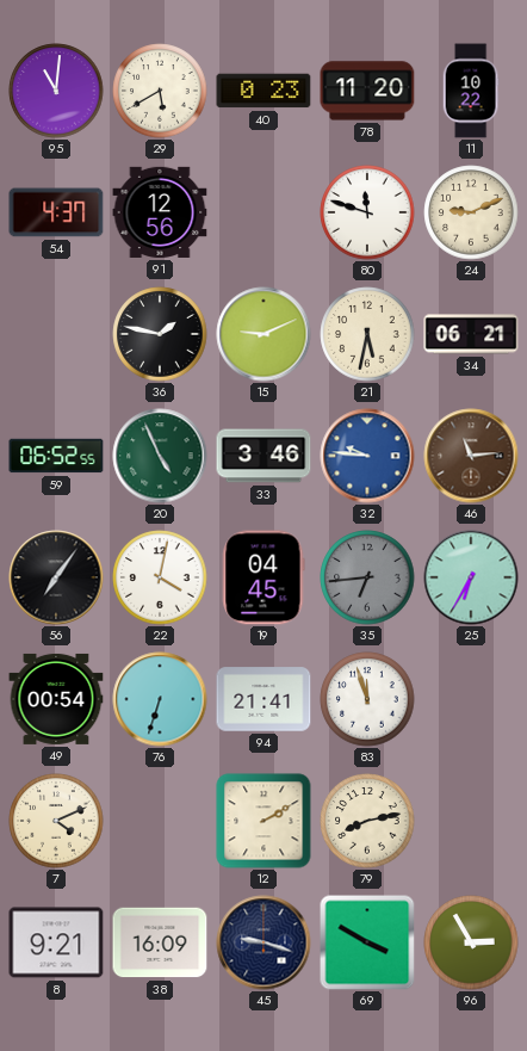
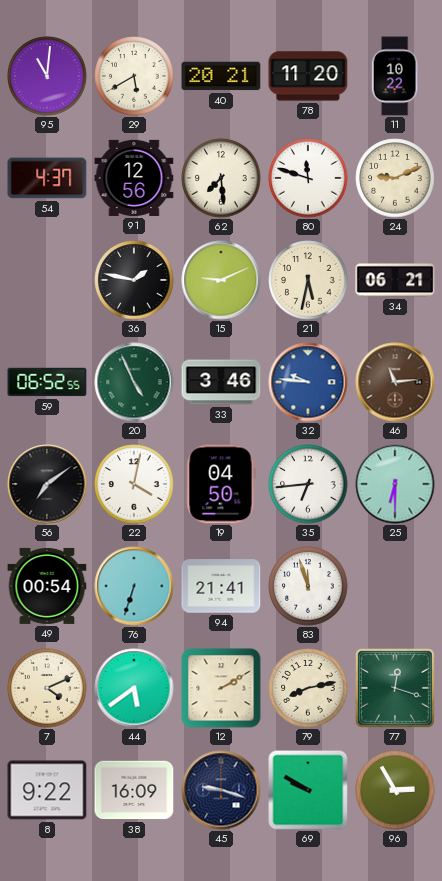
40: 0:23 -> 20:21
62: none -> 7:29
56: 7:06 -> 7:09
19: 04:45 -> 04:50
35 dial: grey -> white
25: 6:35 -> 6:30
44: none -> 5:39
77: none -> 12:18
8: 9:21 -> 9:22
69: 3:50 -> 9:50
